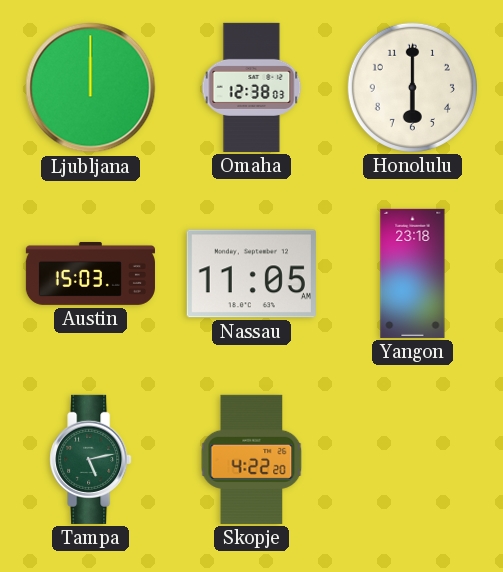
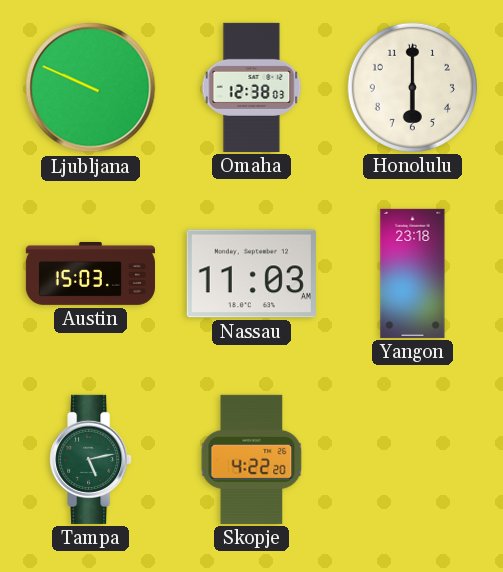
Ljubljana: 12:00 -> 9:49
Nassau: 11:05 -> 11:03
